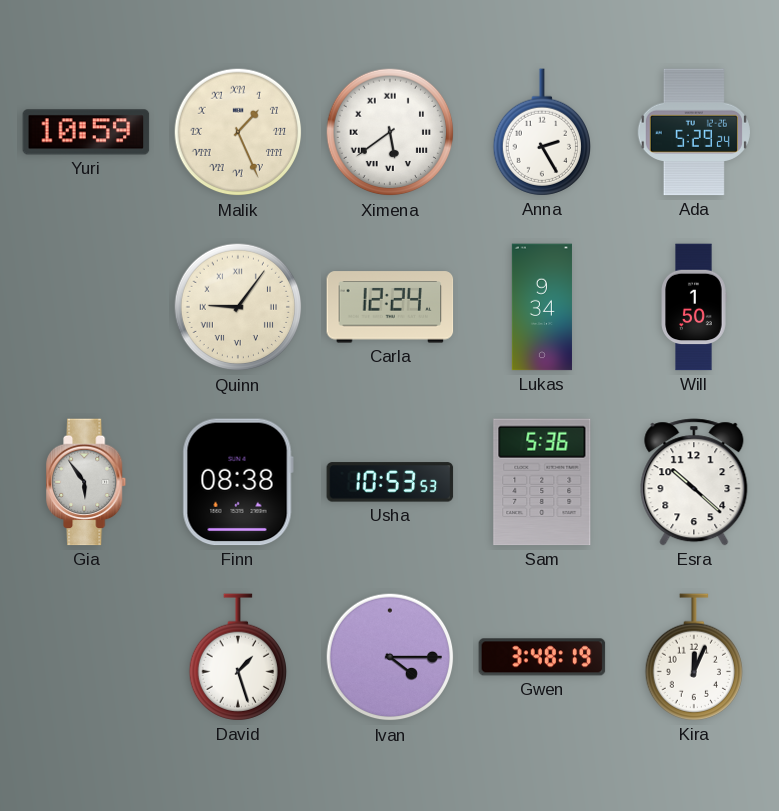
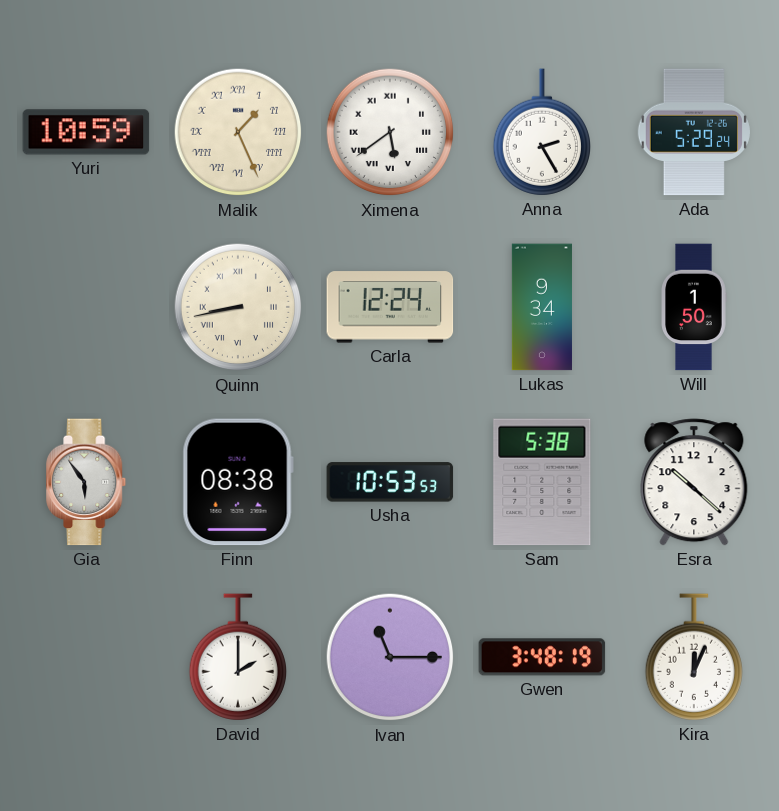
Quinn: 9:06 -> 8:43
Sam: 5:36 -> 5:38
David: 1:27 -> 2:00
Ivan: 4:15 -> 11:15
